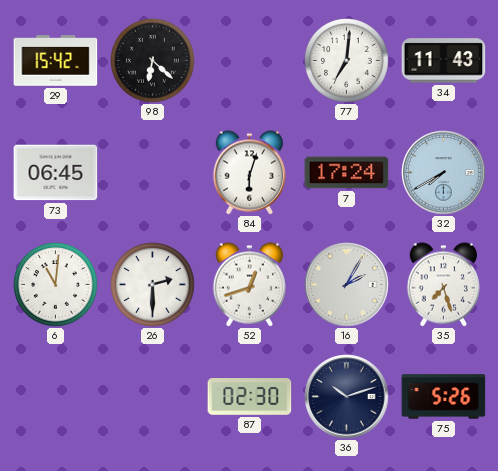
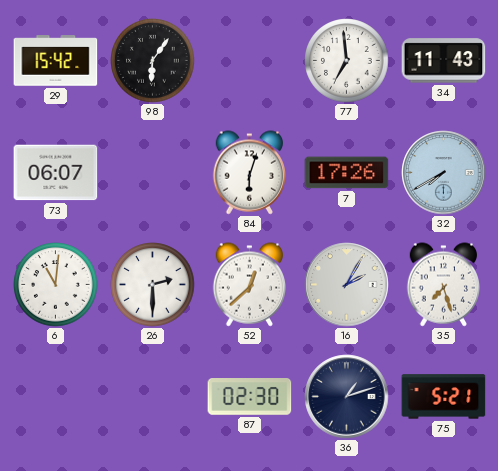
98: 6:22 -> 6:06
77: 7:01 -> 6:59
73: 06:45 -> 06:07
7: 17:24 -> 17:26
52: 12:42 -> 12:38
36: 10:12 -> 1:12
75: 5:26 -> 5:21
